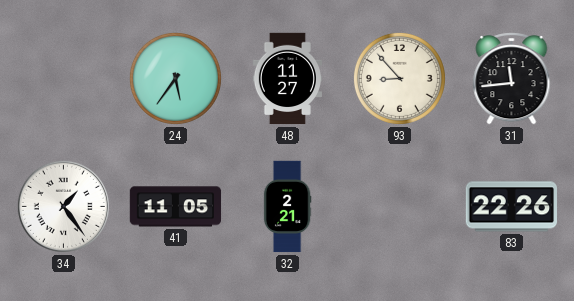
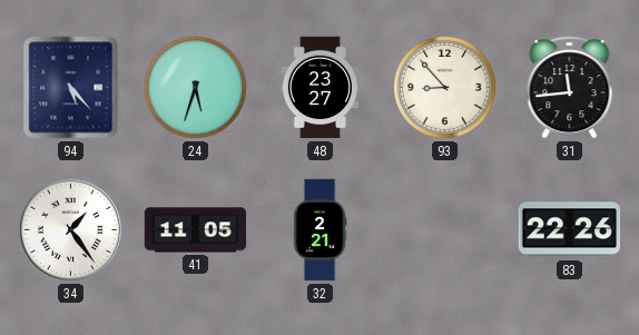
94: none -> 5:23
24: 5:36 -> 5:33
48: 11:27 -> 23:27
